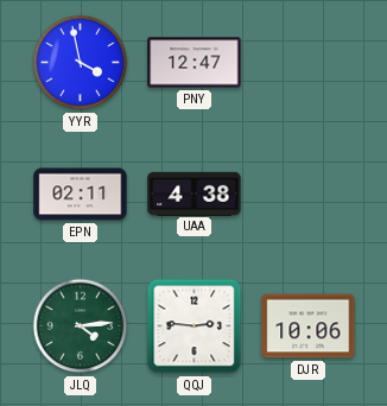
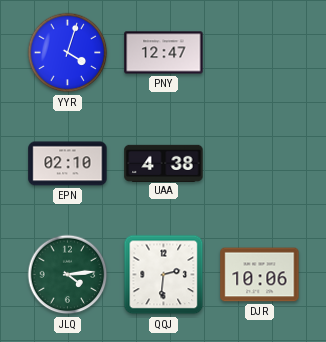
YYR: 3:58 -> 4:03
EPN: 02:11 -> 02:10
QQJ: 2:46 -> 2:31
